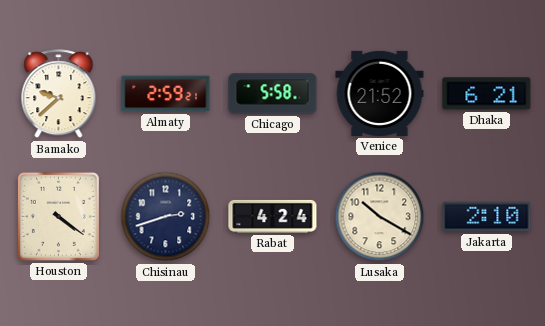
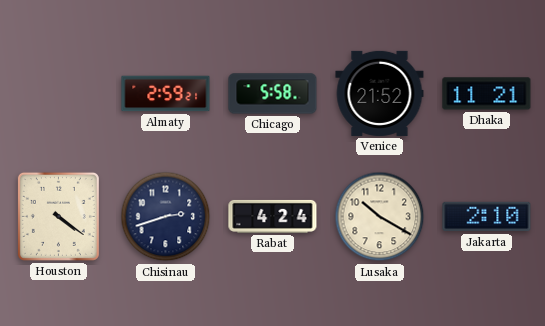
Bamako: 9:38 -> none
Dhaka: 6:21 -> 11:21
